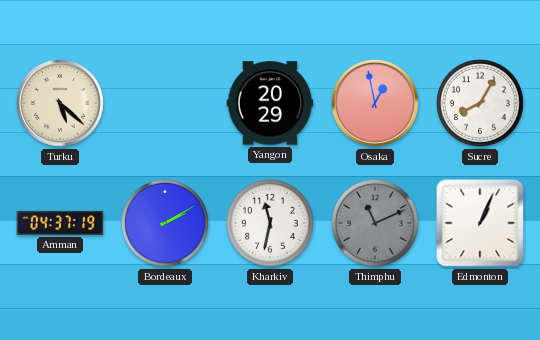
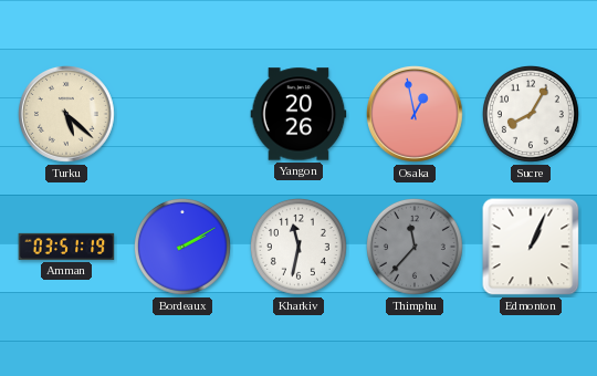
Yangon: 20:29 -> 20:26
Amman: 04:37 -> 03:51
Thimphu: 11:11 -> 11:37
